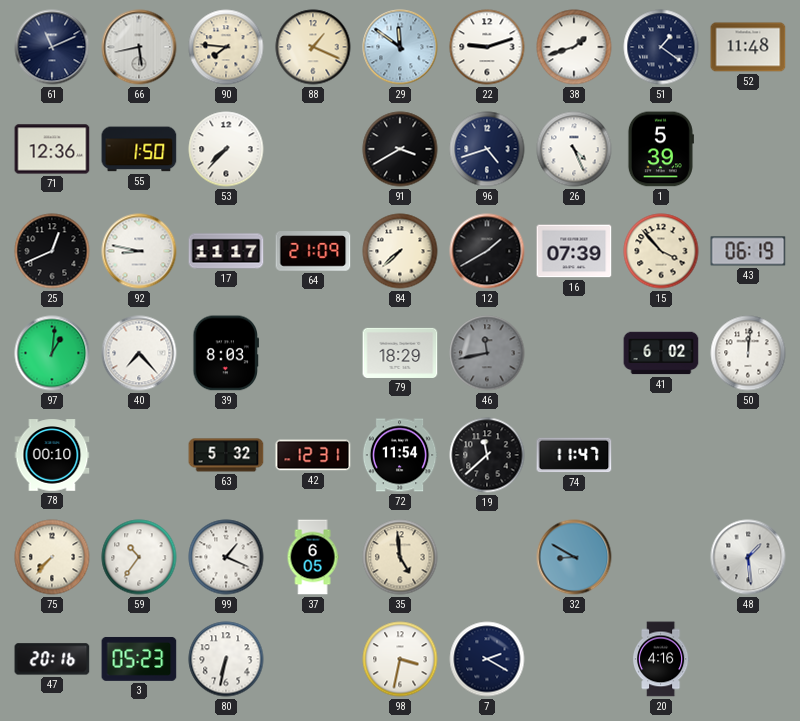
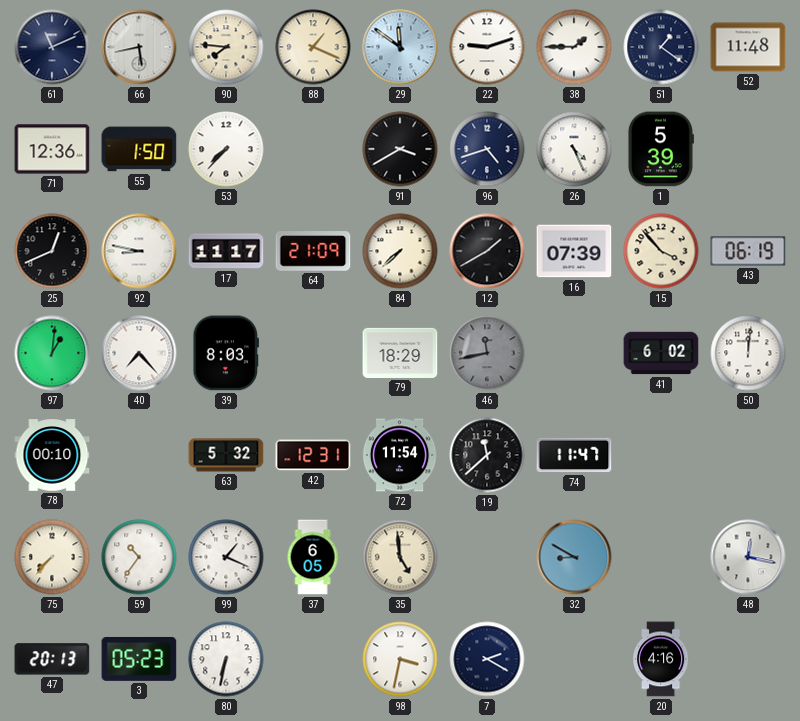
38: 1:42 -> 1:45
48: 1:29 -> 12:17
47: 20:16 -> 20:13
